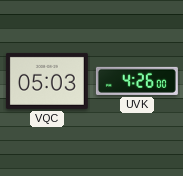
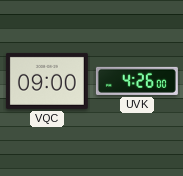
VQC: 05:03 -> 09:00
